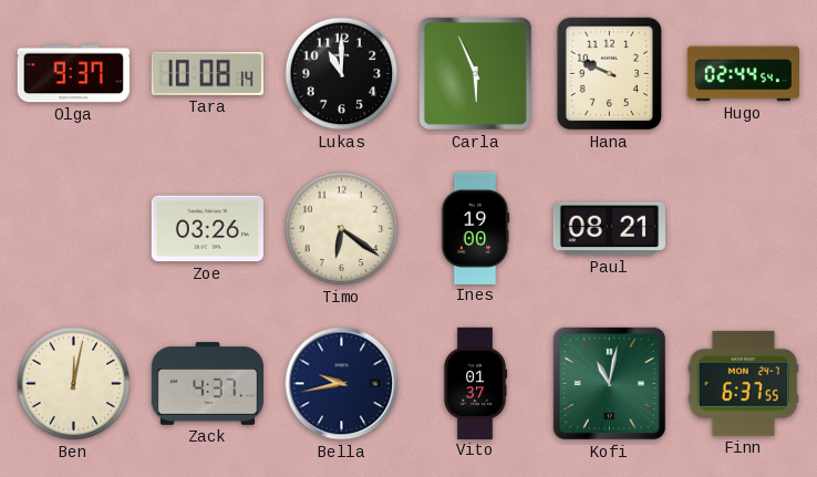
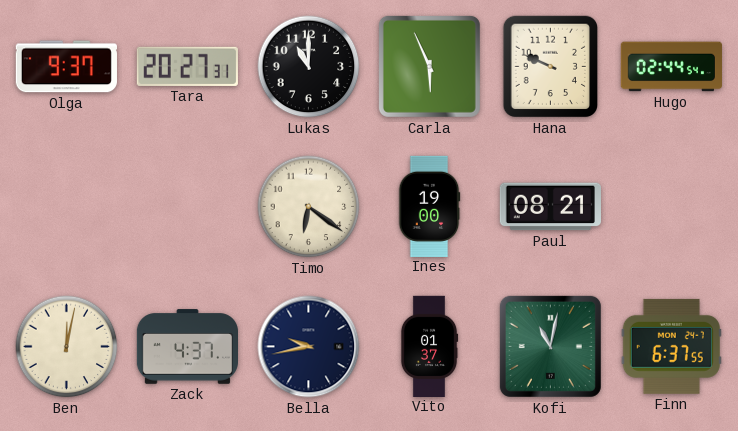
Tara: 10:08 -> 20:27
Zoe: 03:26 -> none
